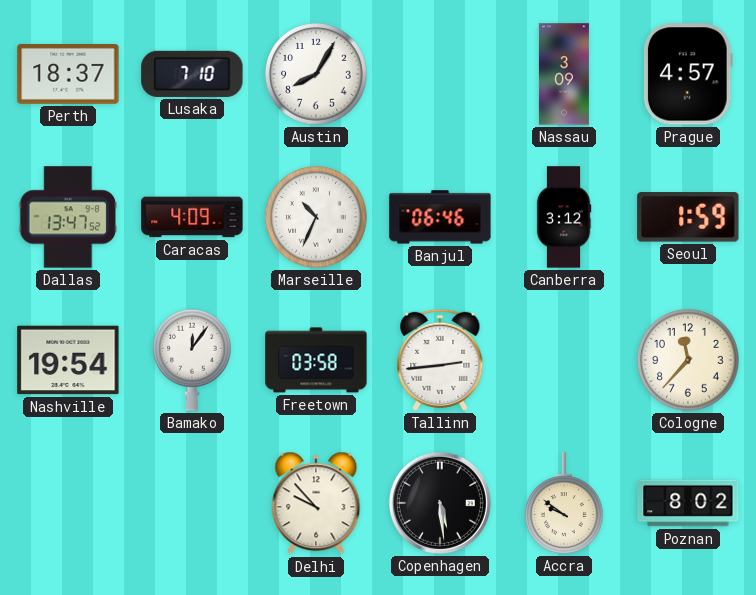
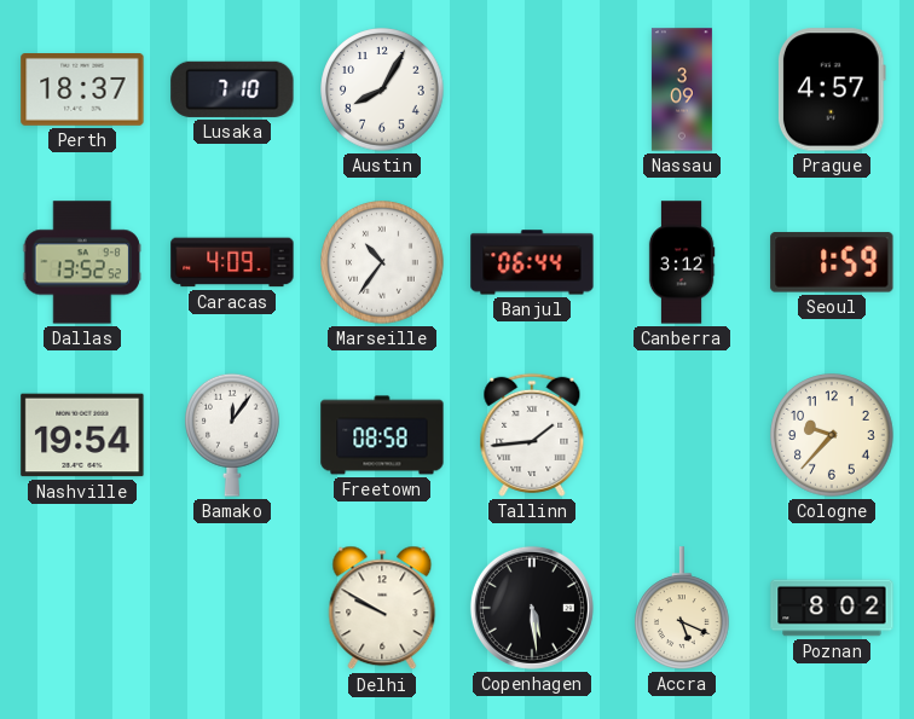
Dallas: 13:47 -> 13:52
Marseille: 10:34 -> 10:36
Banjul: 06:46 -> 06:44
Freetown: 03:58 -> 08:58
Tallinn: 2:44 -> 1:44
Cologne: 11:37 -> 9:37
Delhi: 9:53 -> 9:50
Accra: 9:51 -> 5:19
